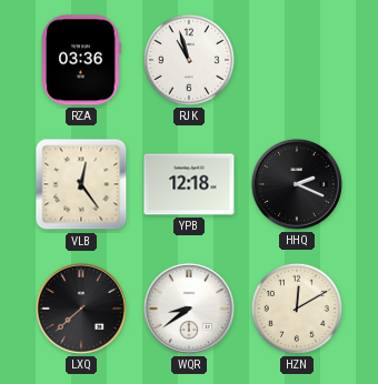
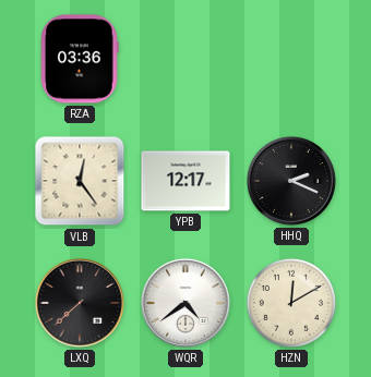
RJK: 10:57 -> none
YPB: 12:18 -> 12:17
WQR: 8:39 -> 4:39
